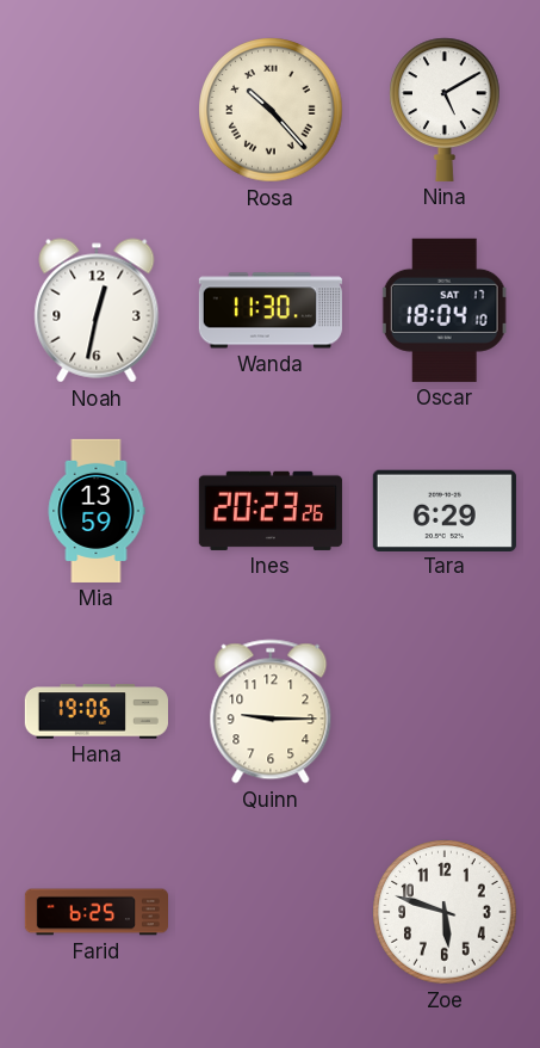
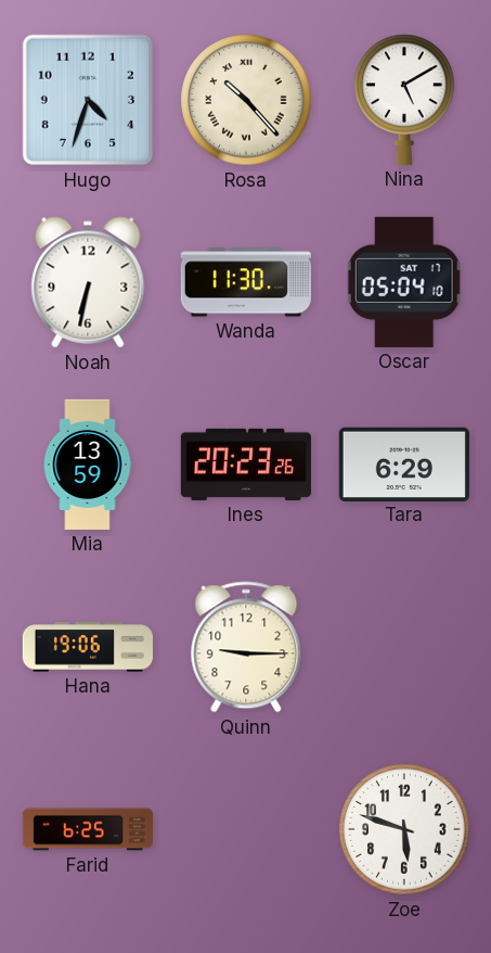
Hugo: none -> 4:33
Noah: 12:32 -> 6:32
Oscar: 18:04 -> 05:04
